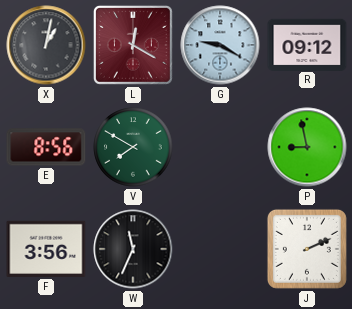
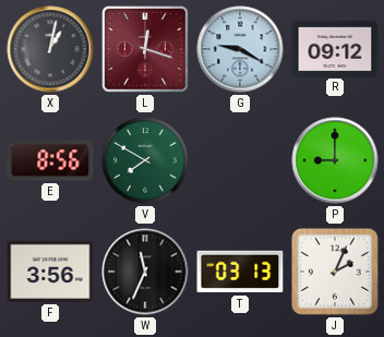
L: 12:20 -> 12:18
P: 8:58 -> 9:00
T: none -> 03:13
J: 2:11 -> 2:04
